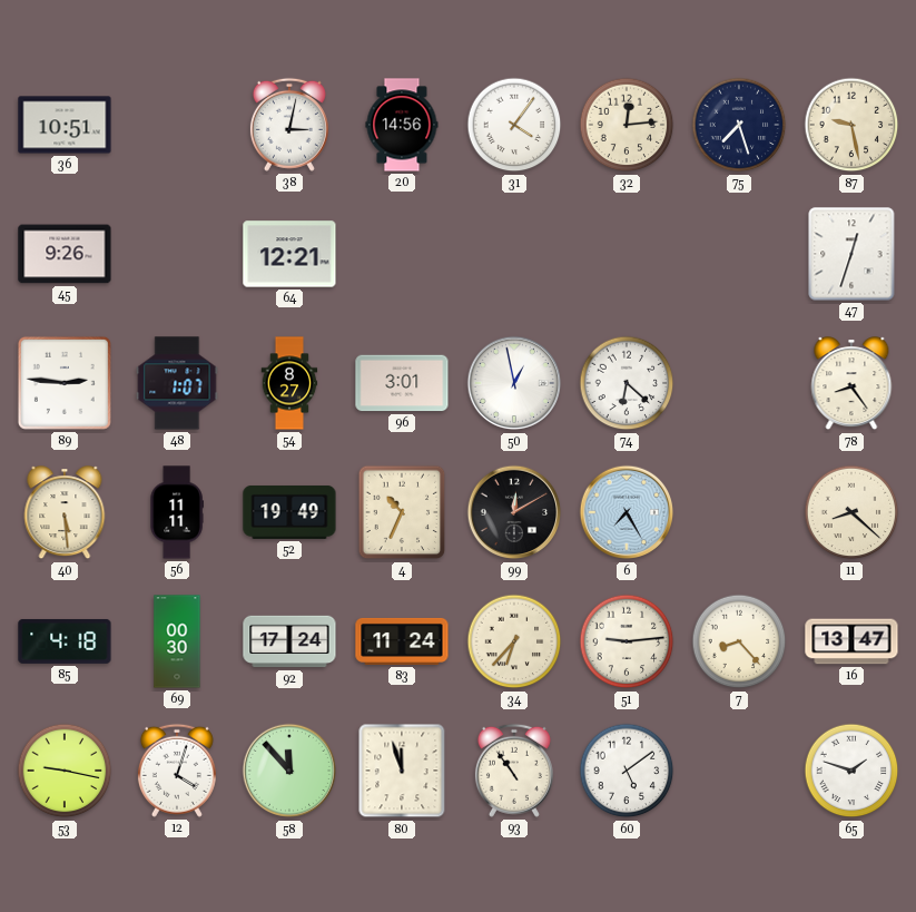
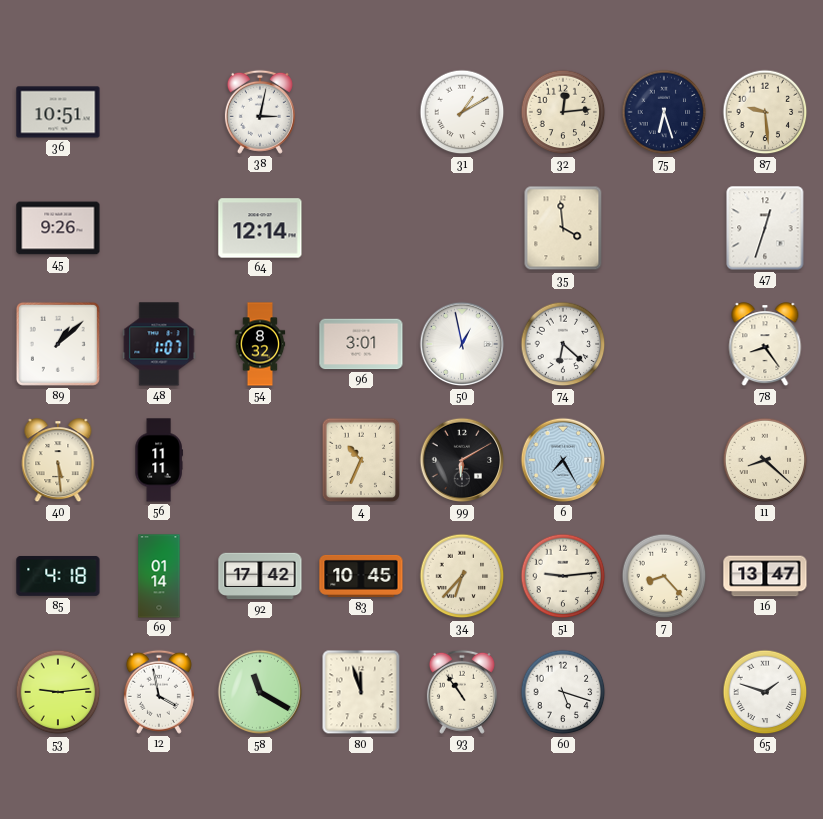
20: 14:56 -> none
31: 4:06 -> 1:10
75: 7:27 -> 6:27
87: 9:28 -> 9:29
64: 12:21 -> 12:14
35: none -> 3:59
89: 2:46 -> 1:08
54: 8:27 -> 8:32
52: 19:49 -> none
99: 12:10 -> 6:10
69: 00:30 -> 01:14
92: 17:24 -> 17:42
83: 11:24 -> 10:45
53: 9:17 -> 9:14
12: 4:03 -> 3:58
58: 11:53 -> 11:20
60: 5:09 -> 5:18
